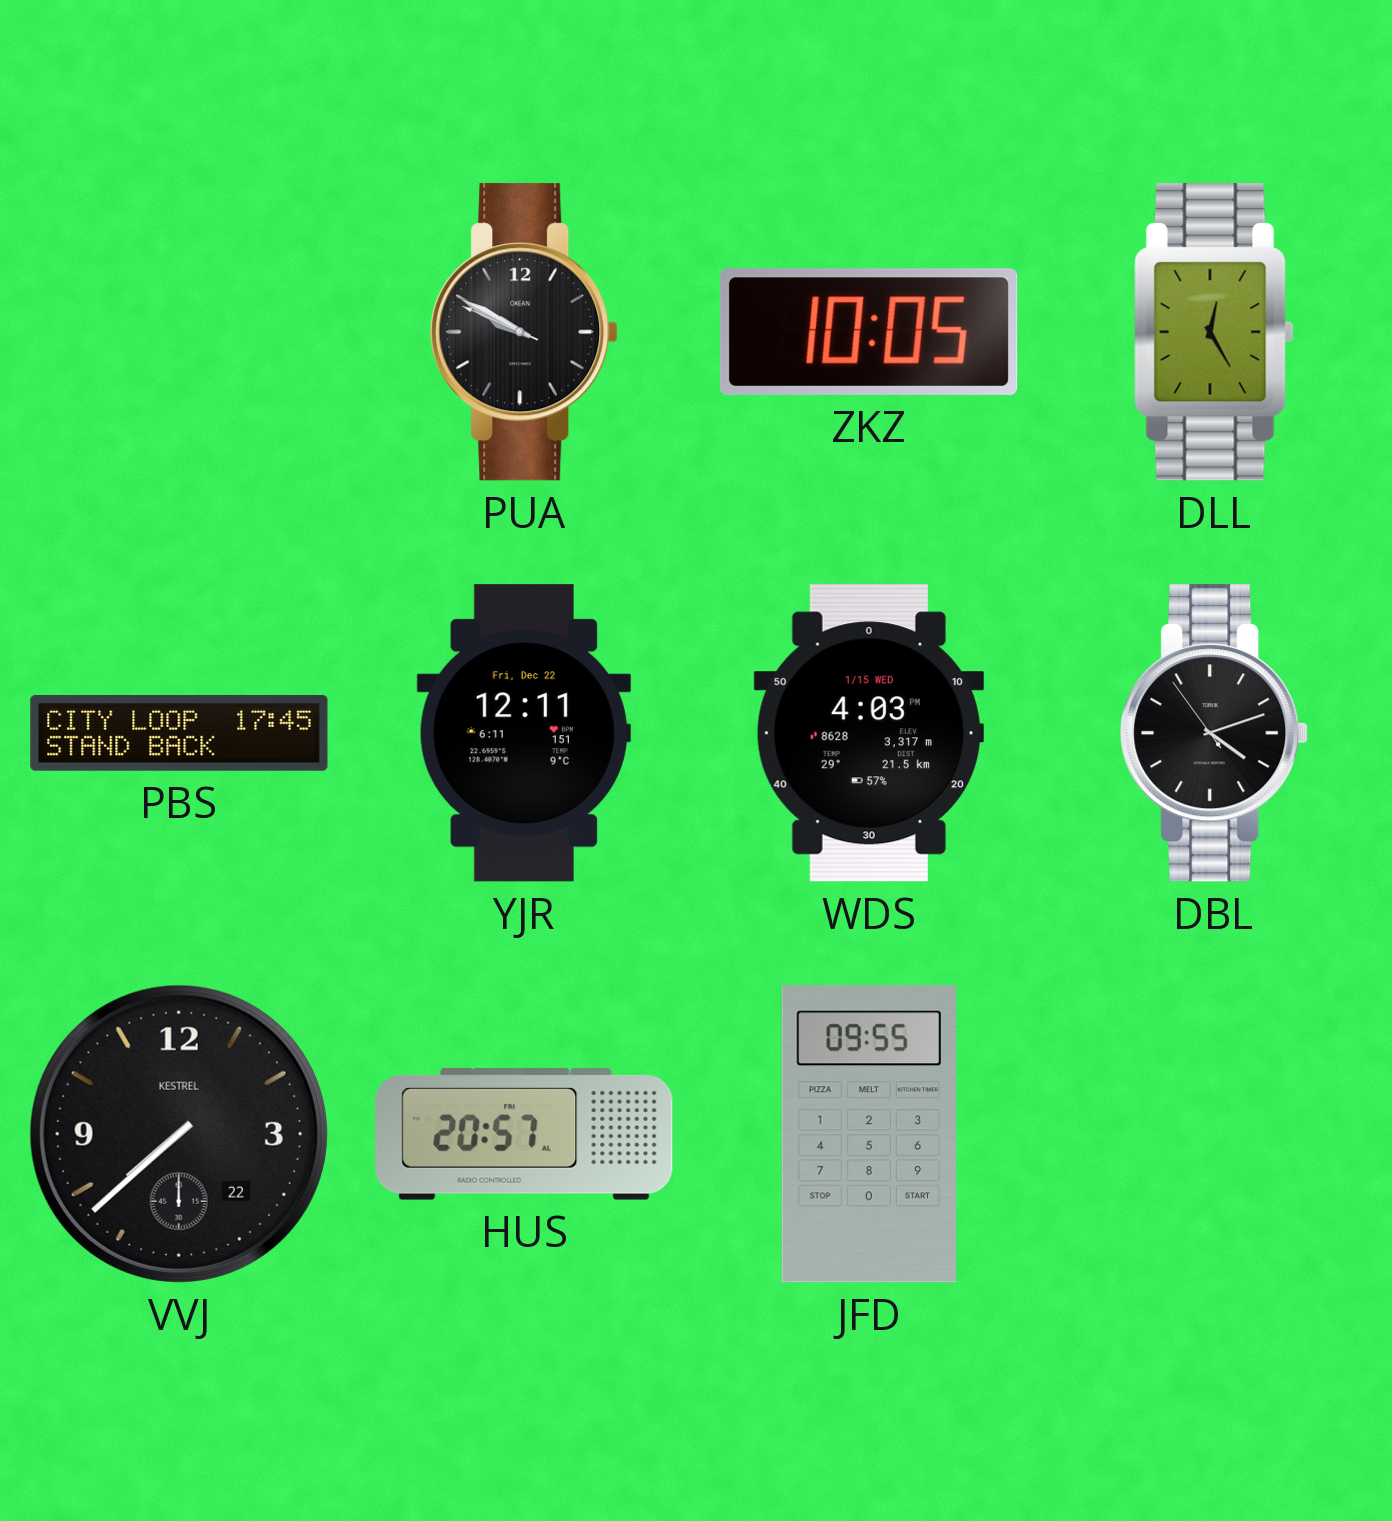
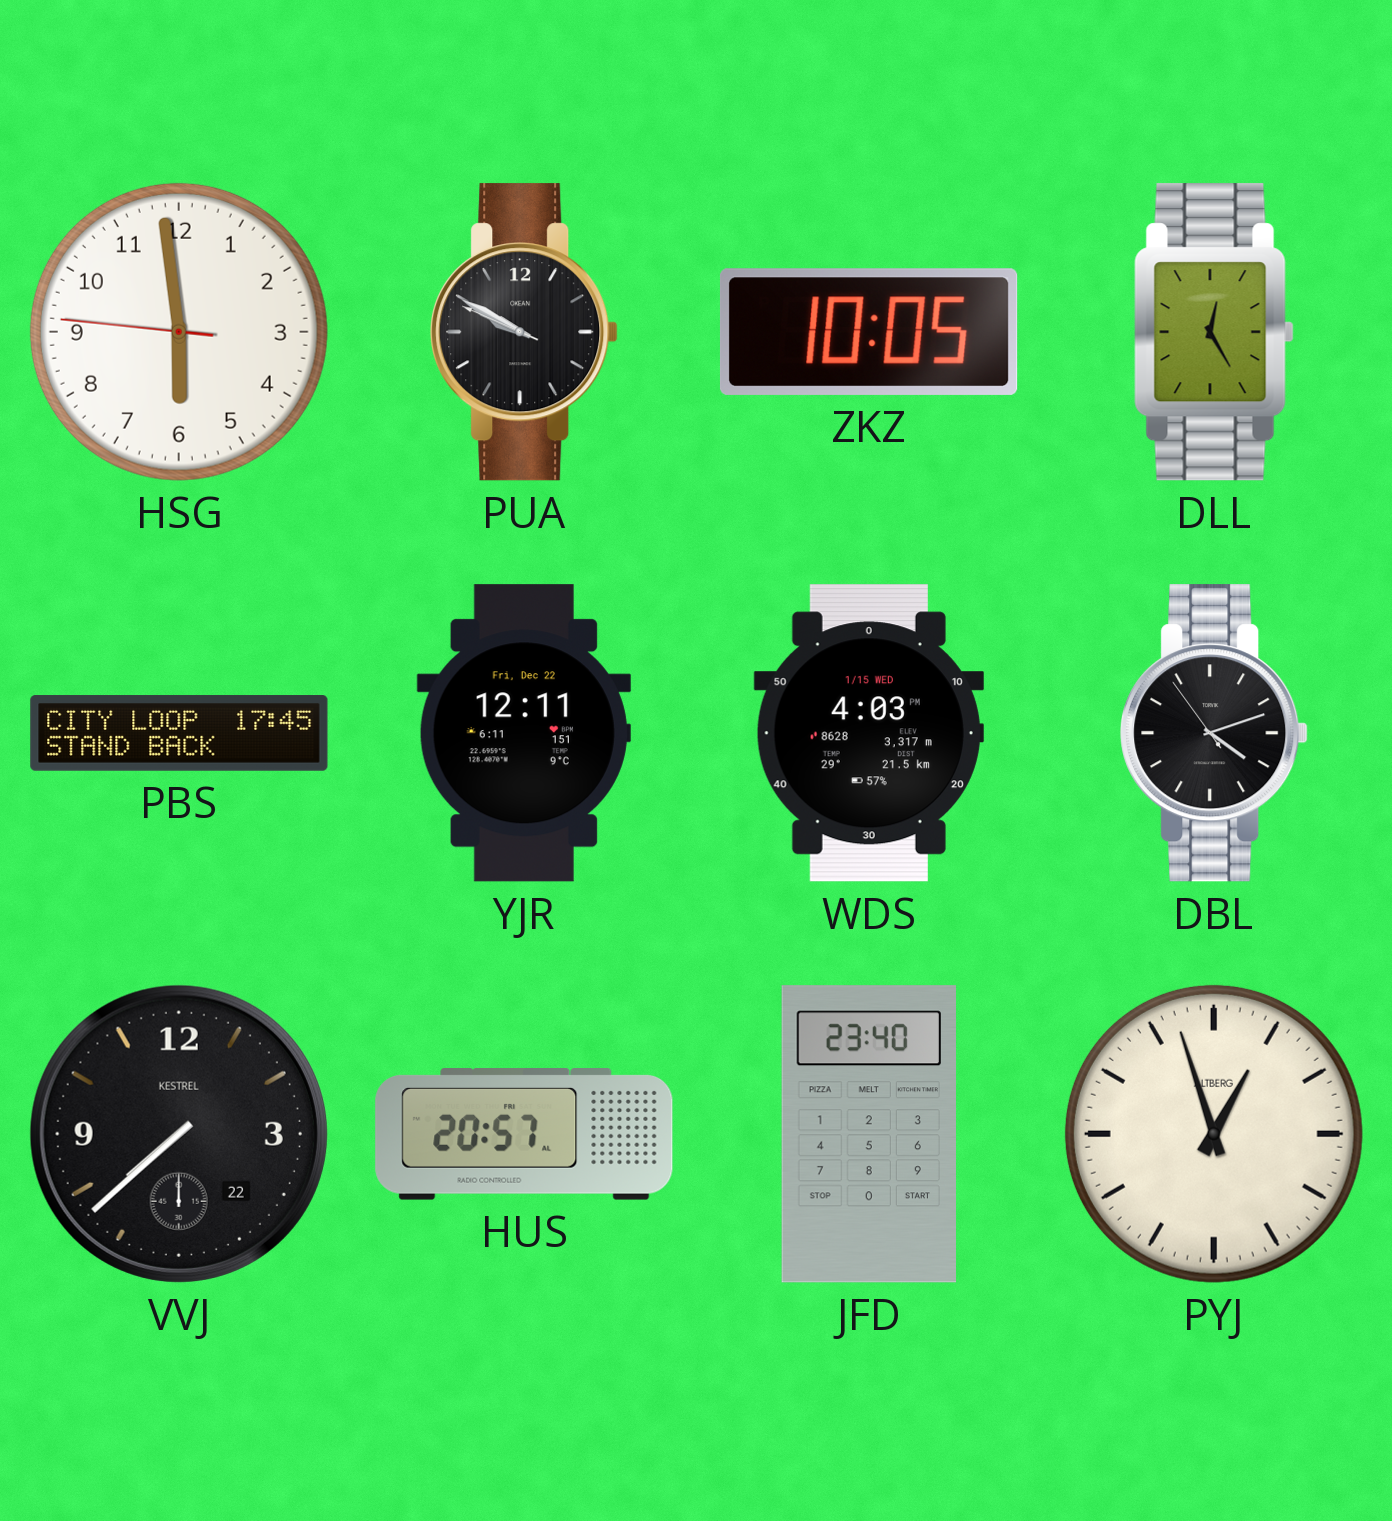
HSG: none -> 5:58
JFD: 09:55 -> 23:40
PYJ: none -> 12:57
